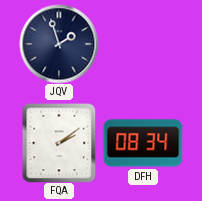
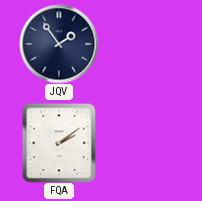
JQV: 1:57 -> 1:54
DFH: 08:34 -> none
